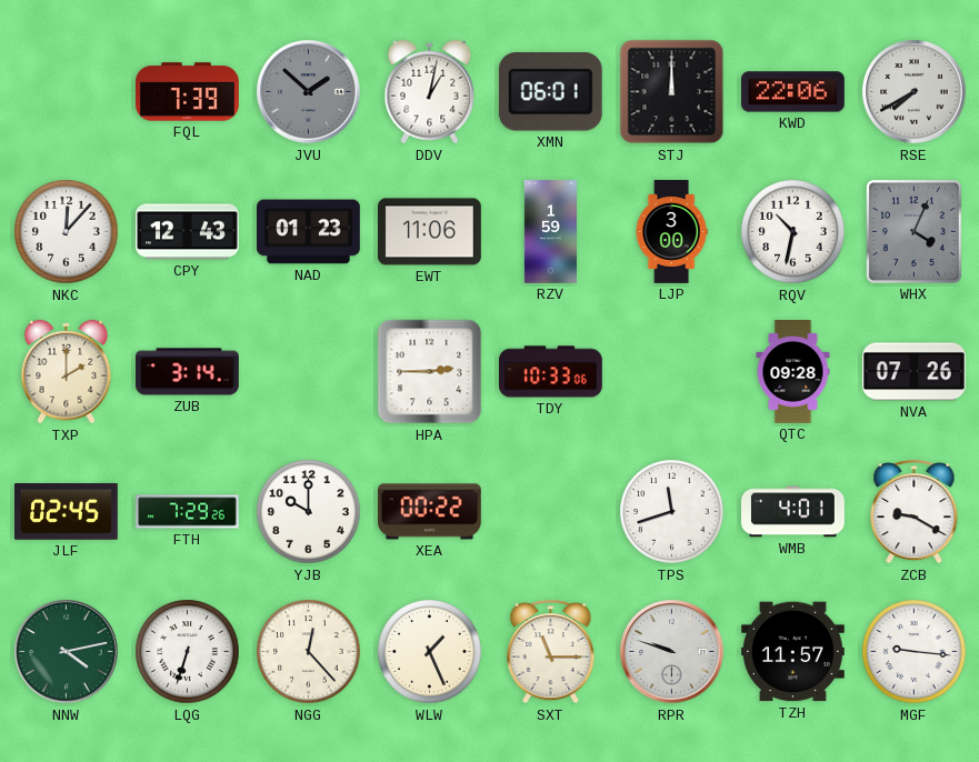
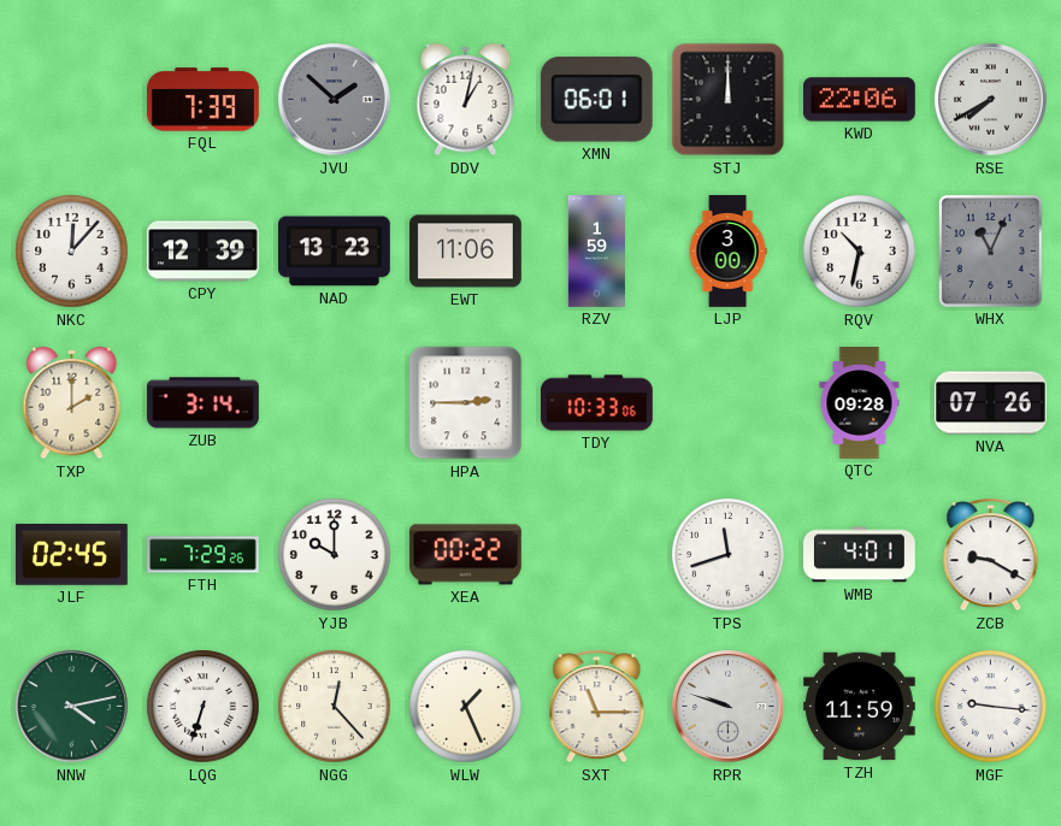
CPY: 12:43 -> 12:39
NAD: 01:23 -> 13:23
WHX: 4:04 -> 11:04
TZH: 11:57 -> 11:59
